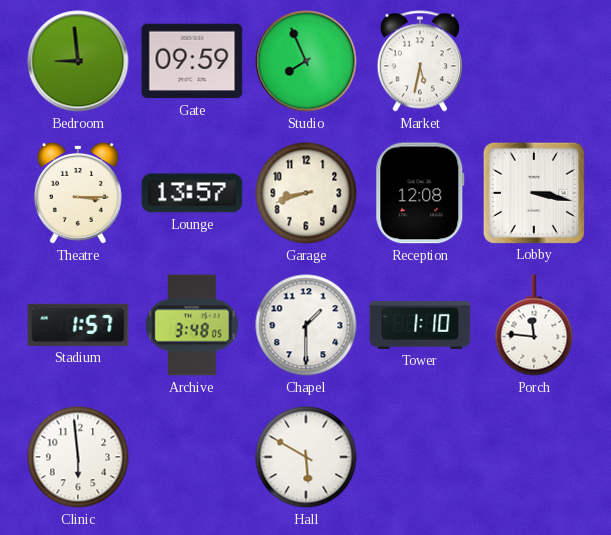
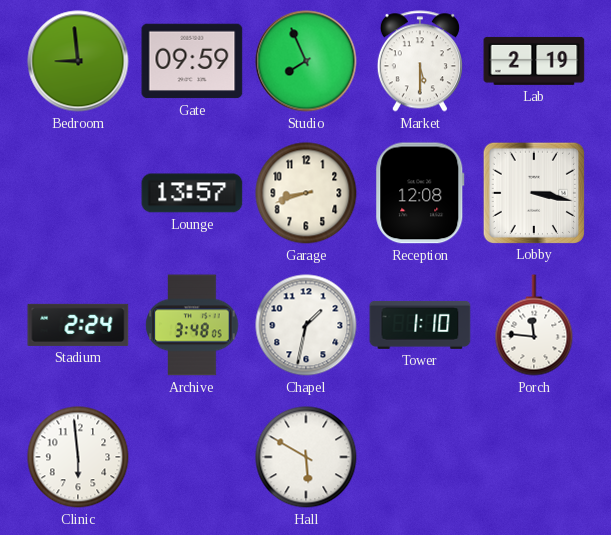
Market: 5:32 -> 5:30
Lab: none -> 2:19
Theatre: 3:15 -> none
Stadium: 1:57 -> 2:24
Chapel: 1:30 -> 1:32
